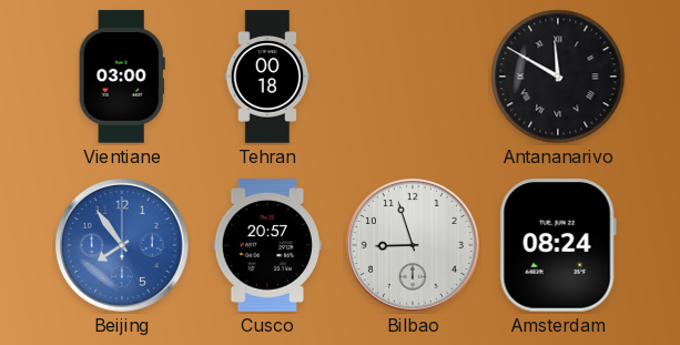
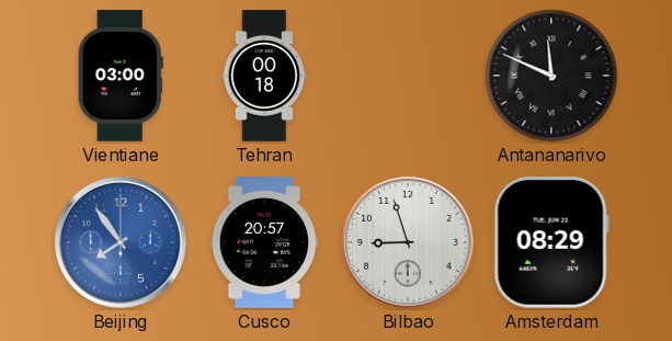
Antananarivo: 11:50 -> 11:49
Amsterdam: 08:24 -> 08:29
